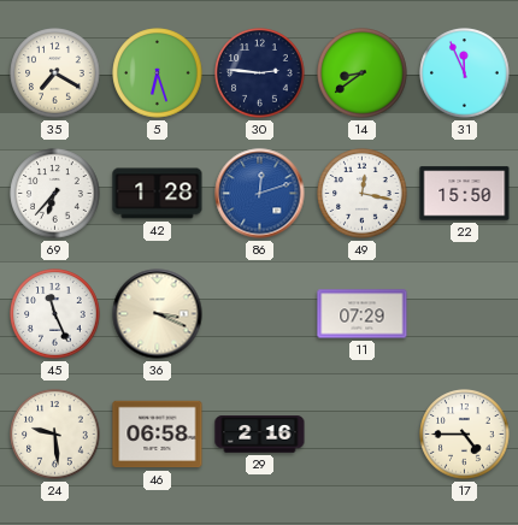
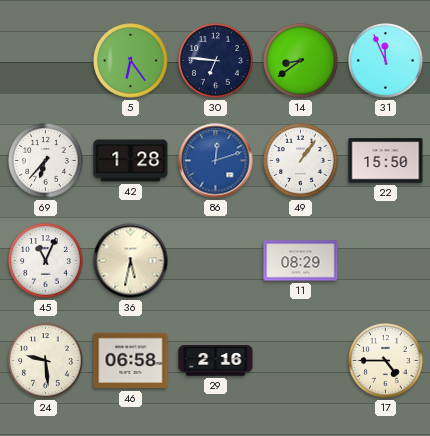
35: 7:20 -> none
5: 6:27 -> 6:24
30: 2:46 -> 6:46
49: 12:17 -> 1:06
45: 11:26 -> 11:04
36: 3:19 -> 5:32
11: 07:29 -> 08:29
